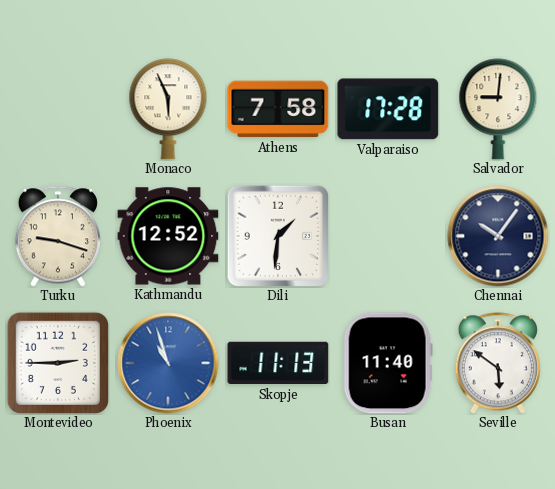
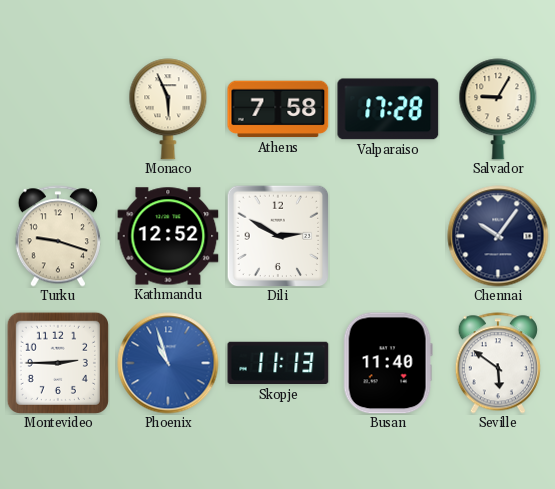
Salvador: 9:01 -> 9:05
Dili: 1:31 -> 2:50
